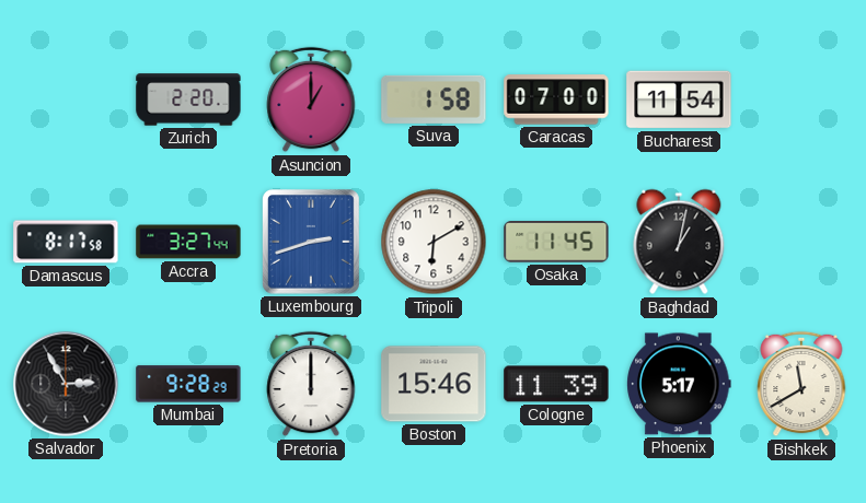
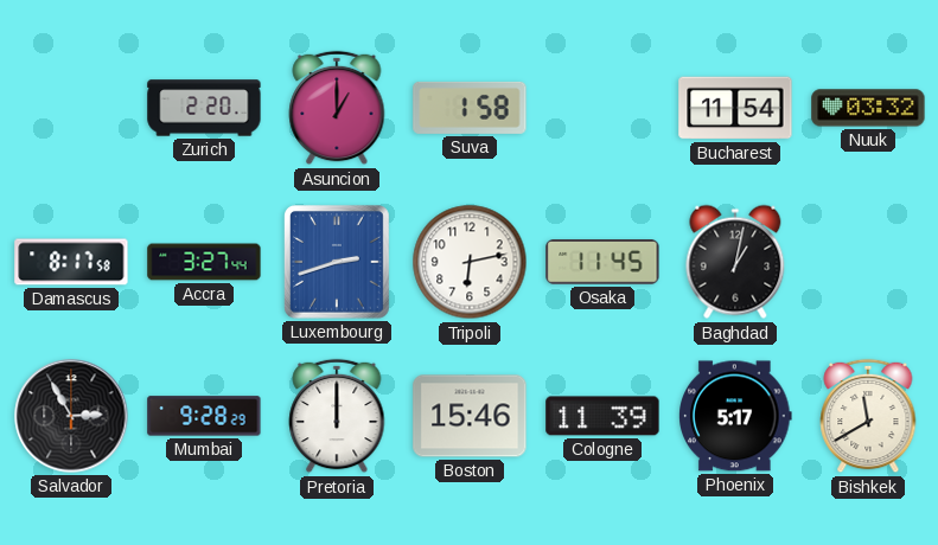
Caracas: 07:00 -> none
Nuuk: none -> 03:32
Tripoli: 6:10 -> 6:13
